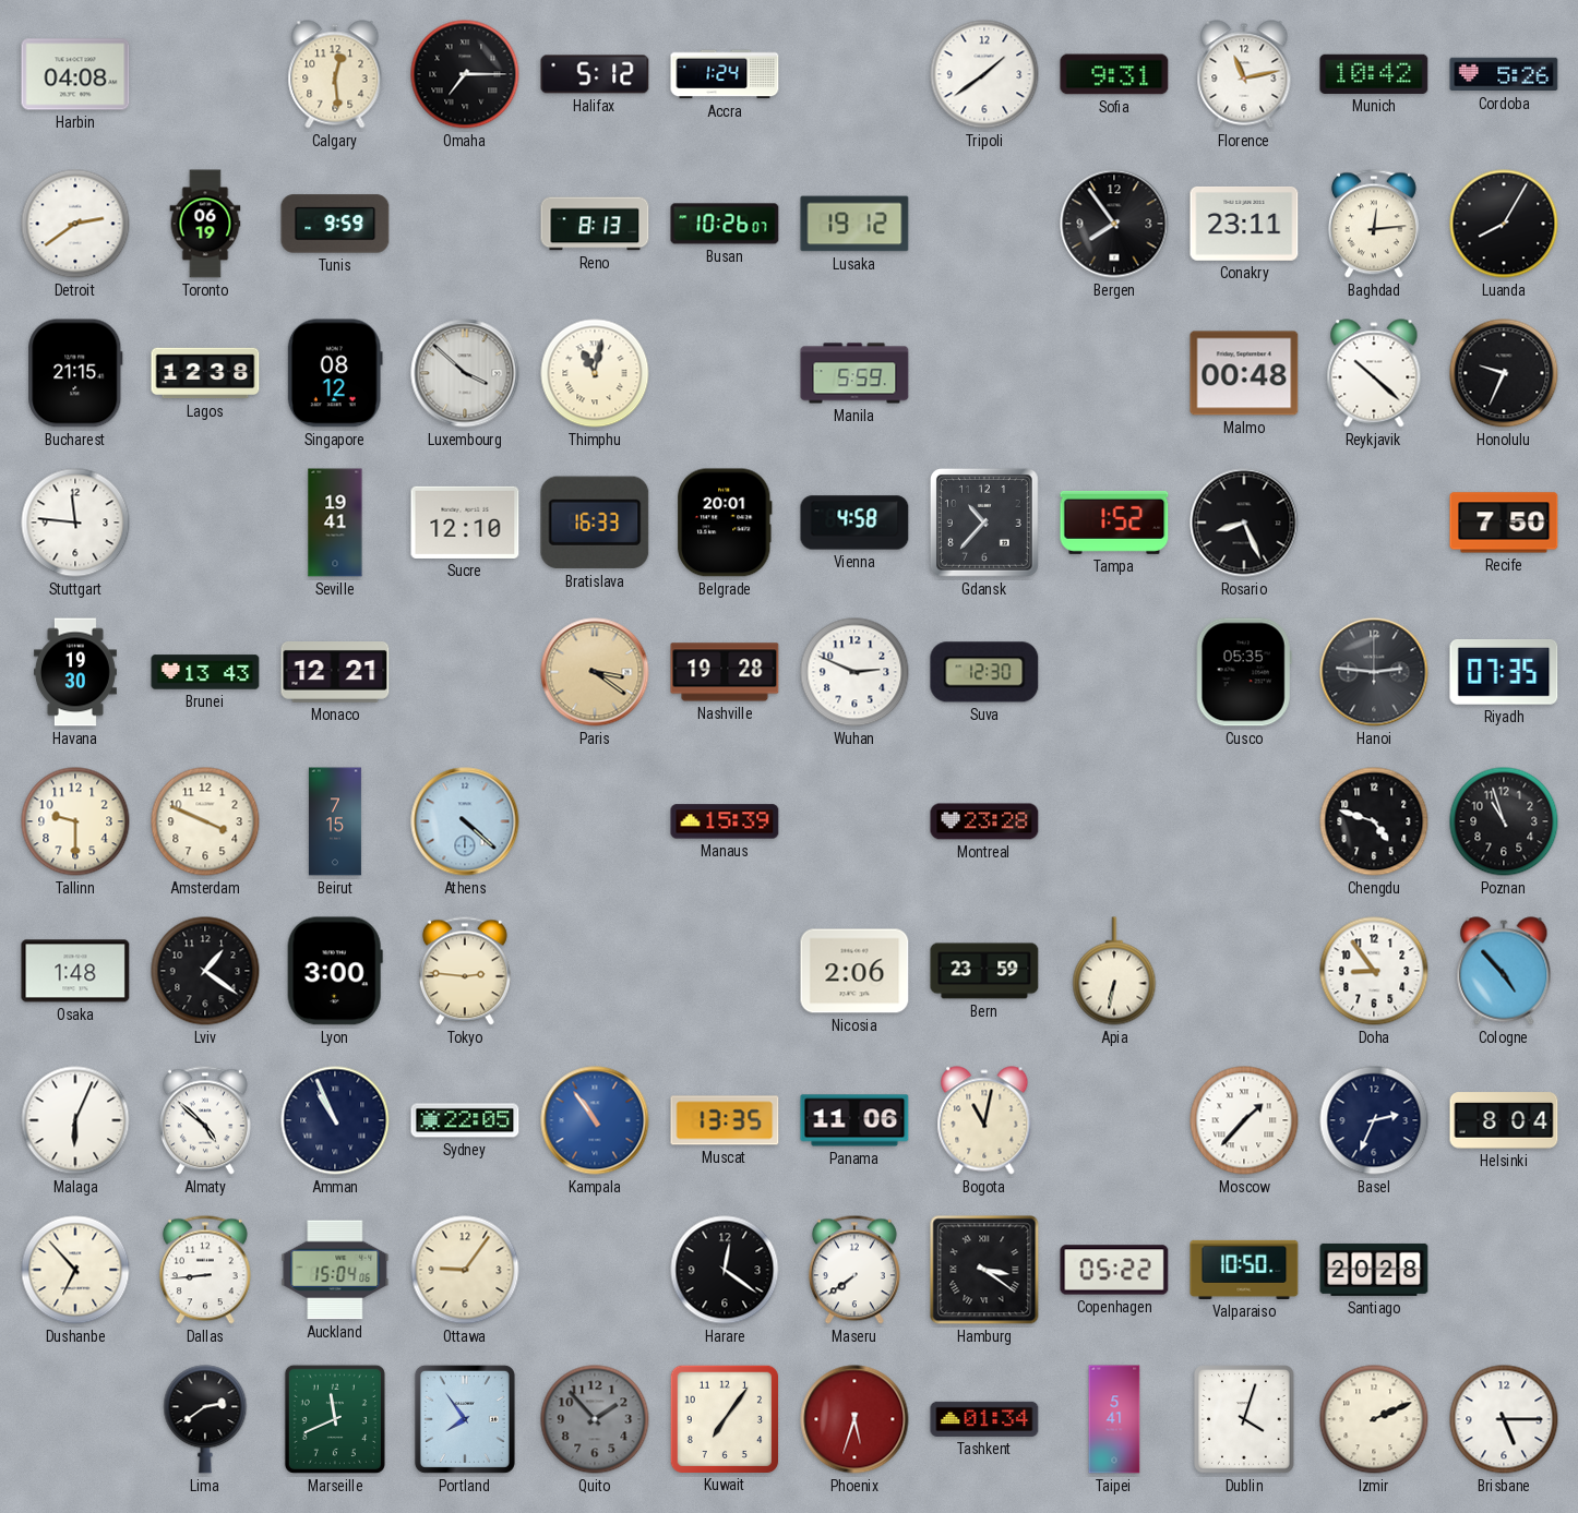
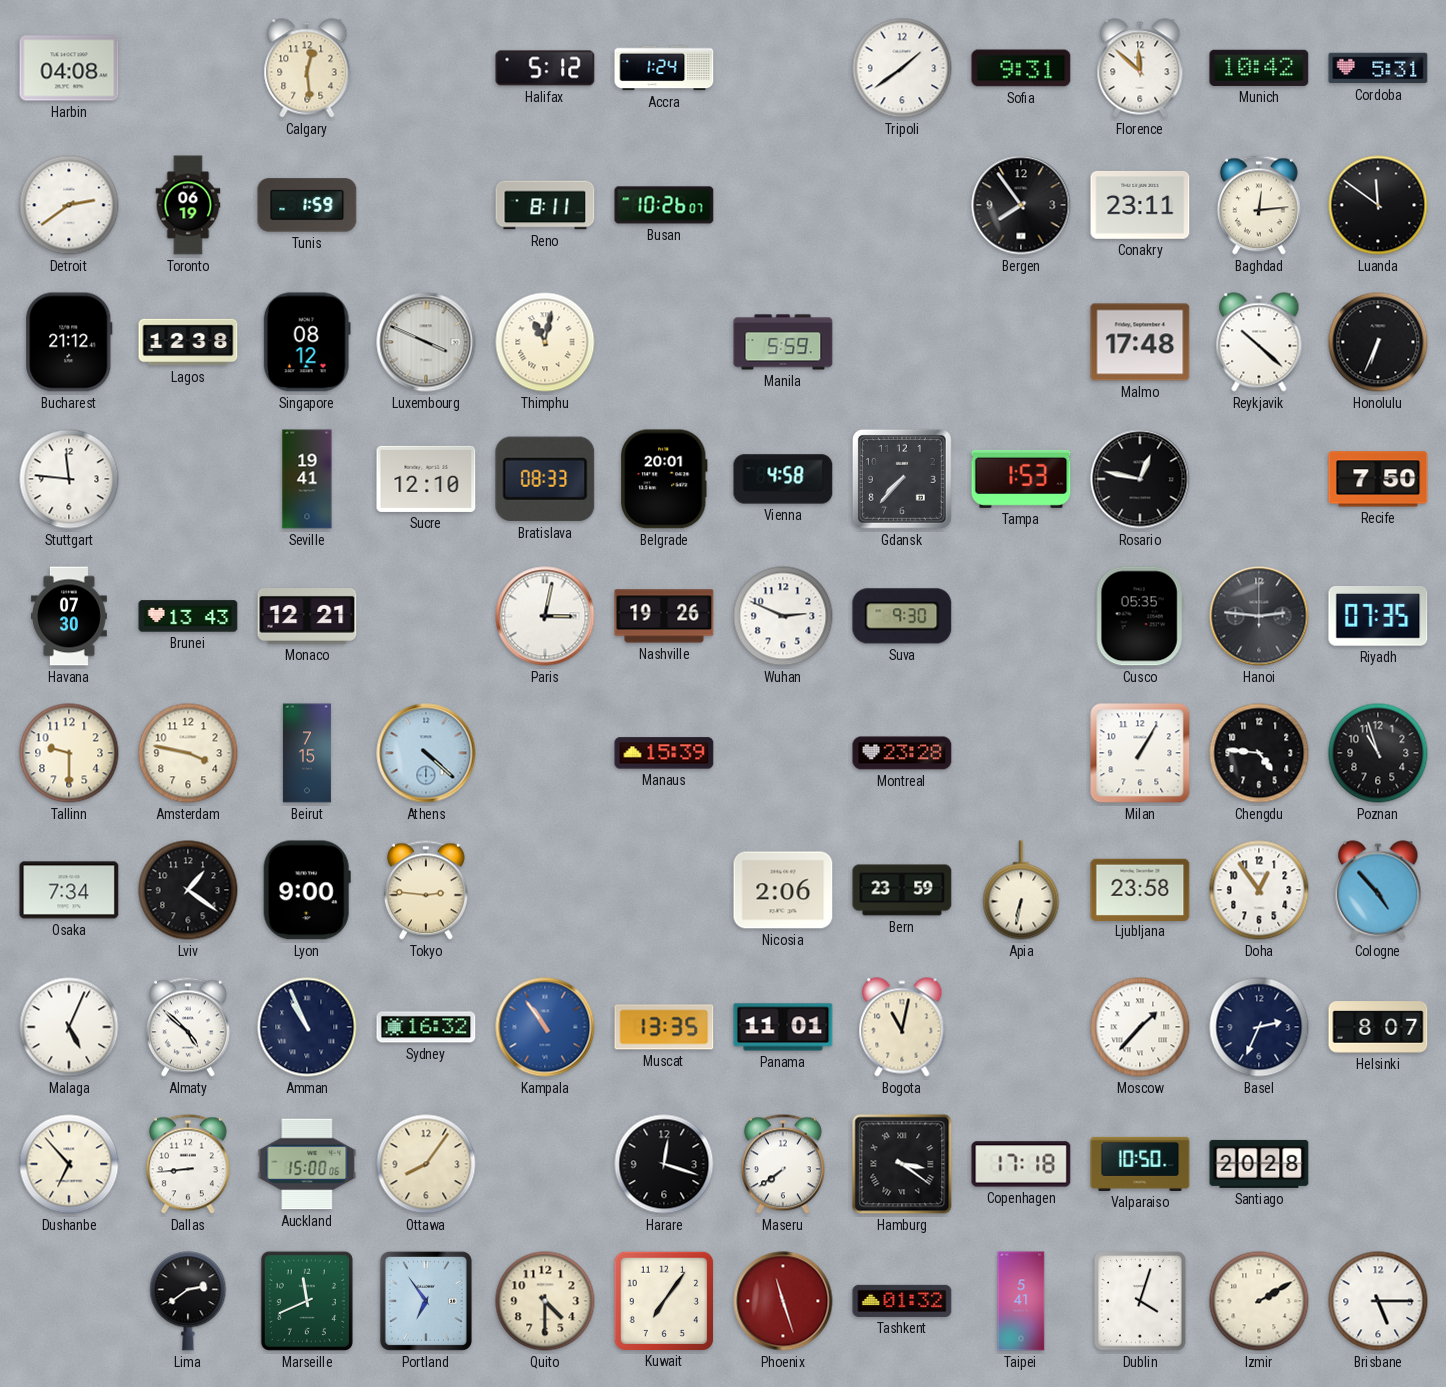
Omaha: 7:15 -> none
Florence: 11:13 -> 11:52
Cordoba: 5:26 -> 5:31
Tunis: 9:59 -> 1:59
Reno: 8:13 -> 8:11
Lusaka: 19:12 -> none
Luanda: 8:05 -> 11:51
Bucharest: 21:15 -> 21:12
Luxembourg: 3:52 -> 3:49
Malmo: 00:48 -> 17:48
Honolulu: 9:34 -> 6:34
Bratislava: 16:33 -> 08:33
Gdansk: 10:37 -> 7:37
Tampa: 1:52 -> 1:53
Rosario: 8:26 -> 12:47
Havana: 19:30 -> 07:30
Paris: 3:21 -> 3:02
Paris dial: champagne -> white
Nashville: 19:28 -> 19:26
Suva: 12:30 -> 9:30
Amsterdam: 3:49 -> 3:47
Milan: none -> 1:05
Chengdu: 4:48 -> 4:46
Osaka: 1:48 -> 7:34
Lyon: 3:00 -> 9:00
Ljubljana: none -> 23:58
Doha: 8:54 -> 12:54
Malaga: 6:04 -> 5:04
Sydney: 22:05 -> 16:32
Panama: 11:06 -> 11:01
Helsinki: 8:04 -> 8:07
Auckland: 15:04 -> 15:00
Ottawa: 9:06 -> 8:06
Harare: 12:21 -> 12:18
Copenhagen: 05:22 -> 17:18
Portland: 7:54 -> 6:54
Quito: 1:53 -> 4:30
Quito dial: grey -> cream
Phoenix: 5:33 -> 11:27
Tashkent: 01:34 -> 01:32
Izmir: 2:11 -> 2:10
